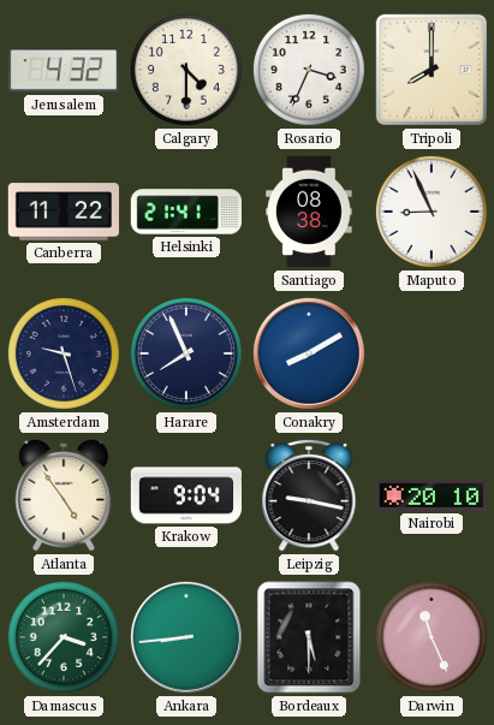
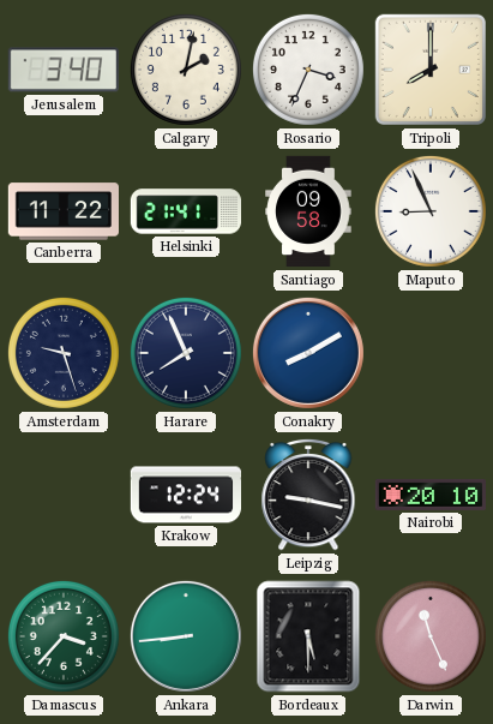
Jerusalem: 4:32 -> 3:40
Calgary: 4:30 -> 2:02
Santiago: 08:38 -> 09:58
Atlanta: 4:54 -> none
Krakow: 9:04 -> 12:24
